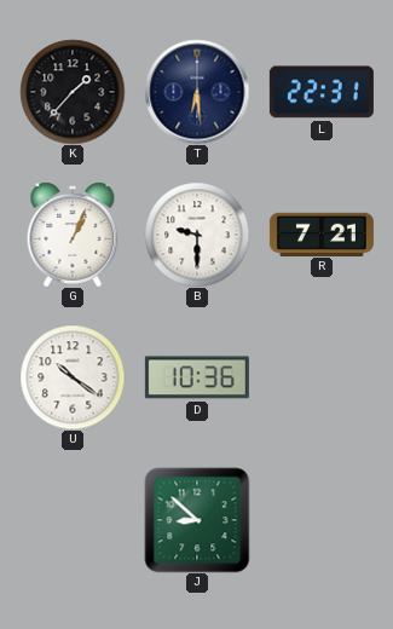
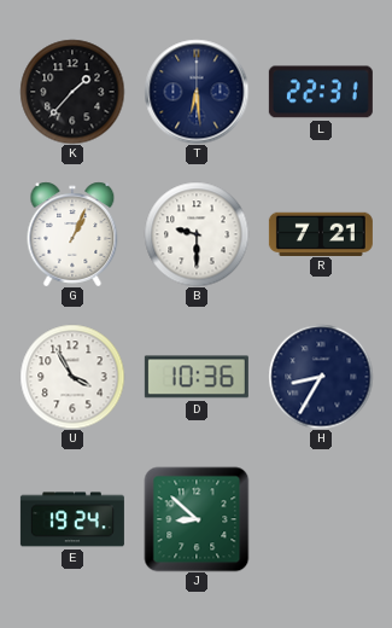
U: 10:21 -> 3:55
H: none -> 8:35
E: none -> 19:24
